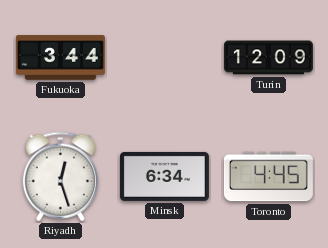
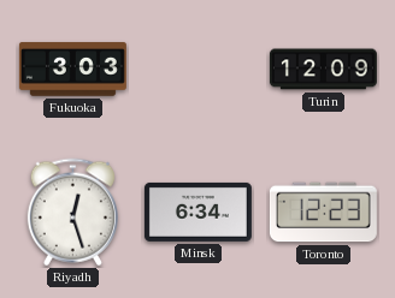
Fukuoka: 3:44 -> 3:03
Toronto: 4:45 -> 12:23
